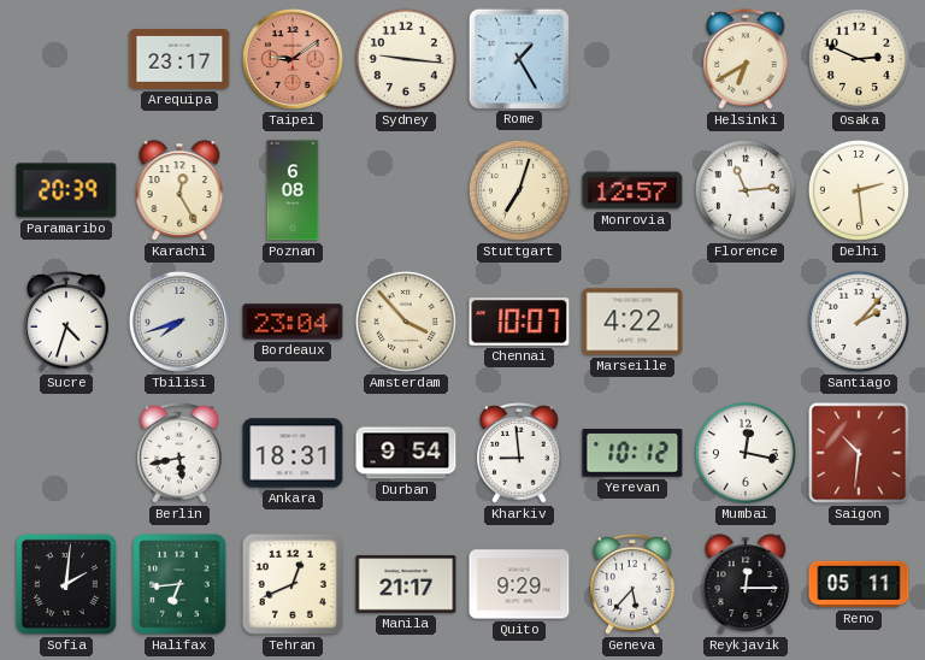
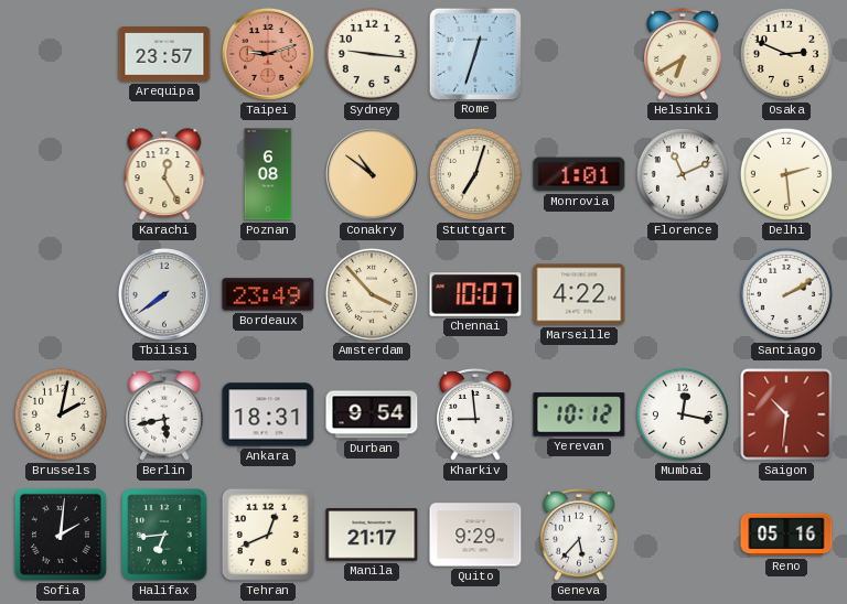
Arequipa: 23:17 -> 23:57
Taipei: 9:09 -> 9:12
Rome: 1:25 -> 12:33
Paramaribo: 20:39 -> none
Conakry: none -> 10:51
Monrovia: 12:57 -> 1:01
Florence: 11:14 -> 11:11
Sucre: 4:33 -> none
Tbilisi: 7:42 -> 7:39
Bordeaux: 23:04 -> 23:49
Santiago: 2:07 -> 2:10
Brussels: none -> 2:02
Reykjavik: 12:15 -> none
Reno: 05:11 -> 05:16
